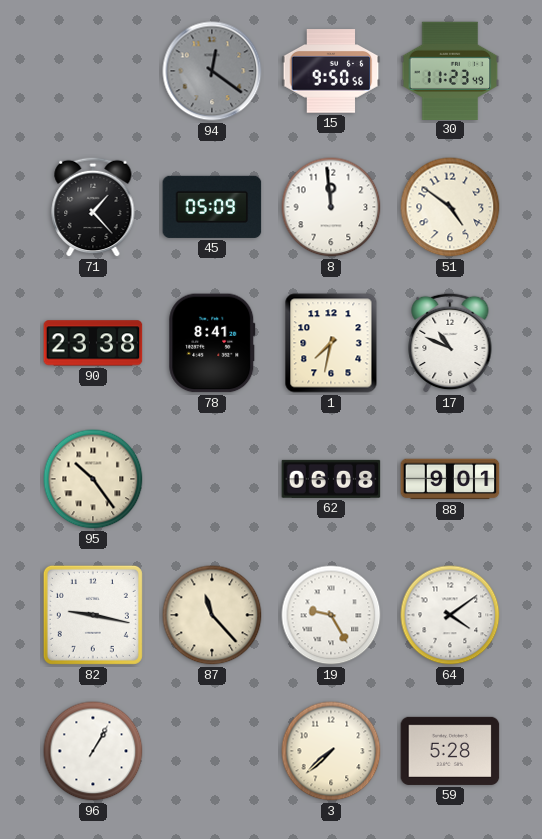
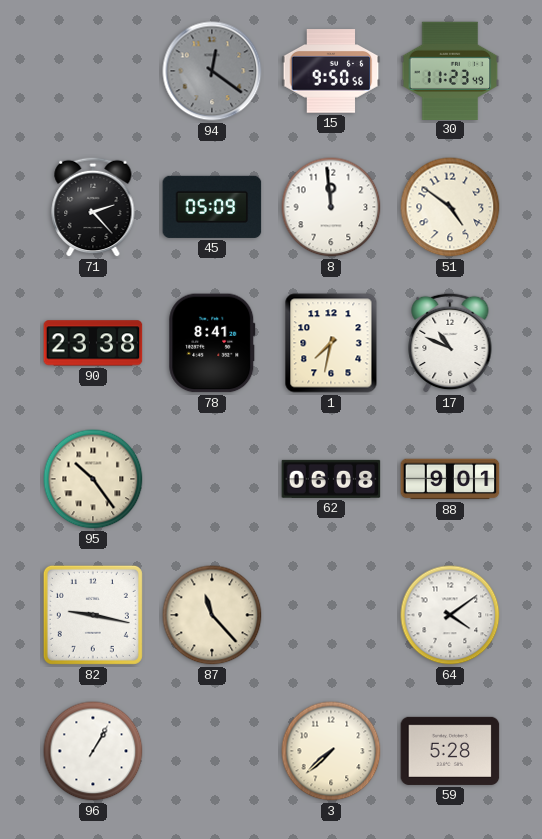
71: 1:23 -> 2:23
19: 9:25 -> none
